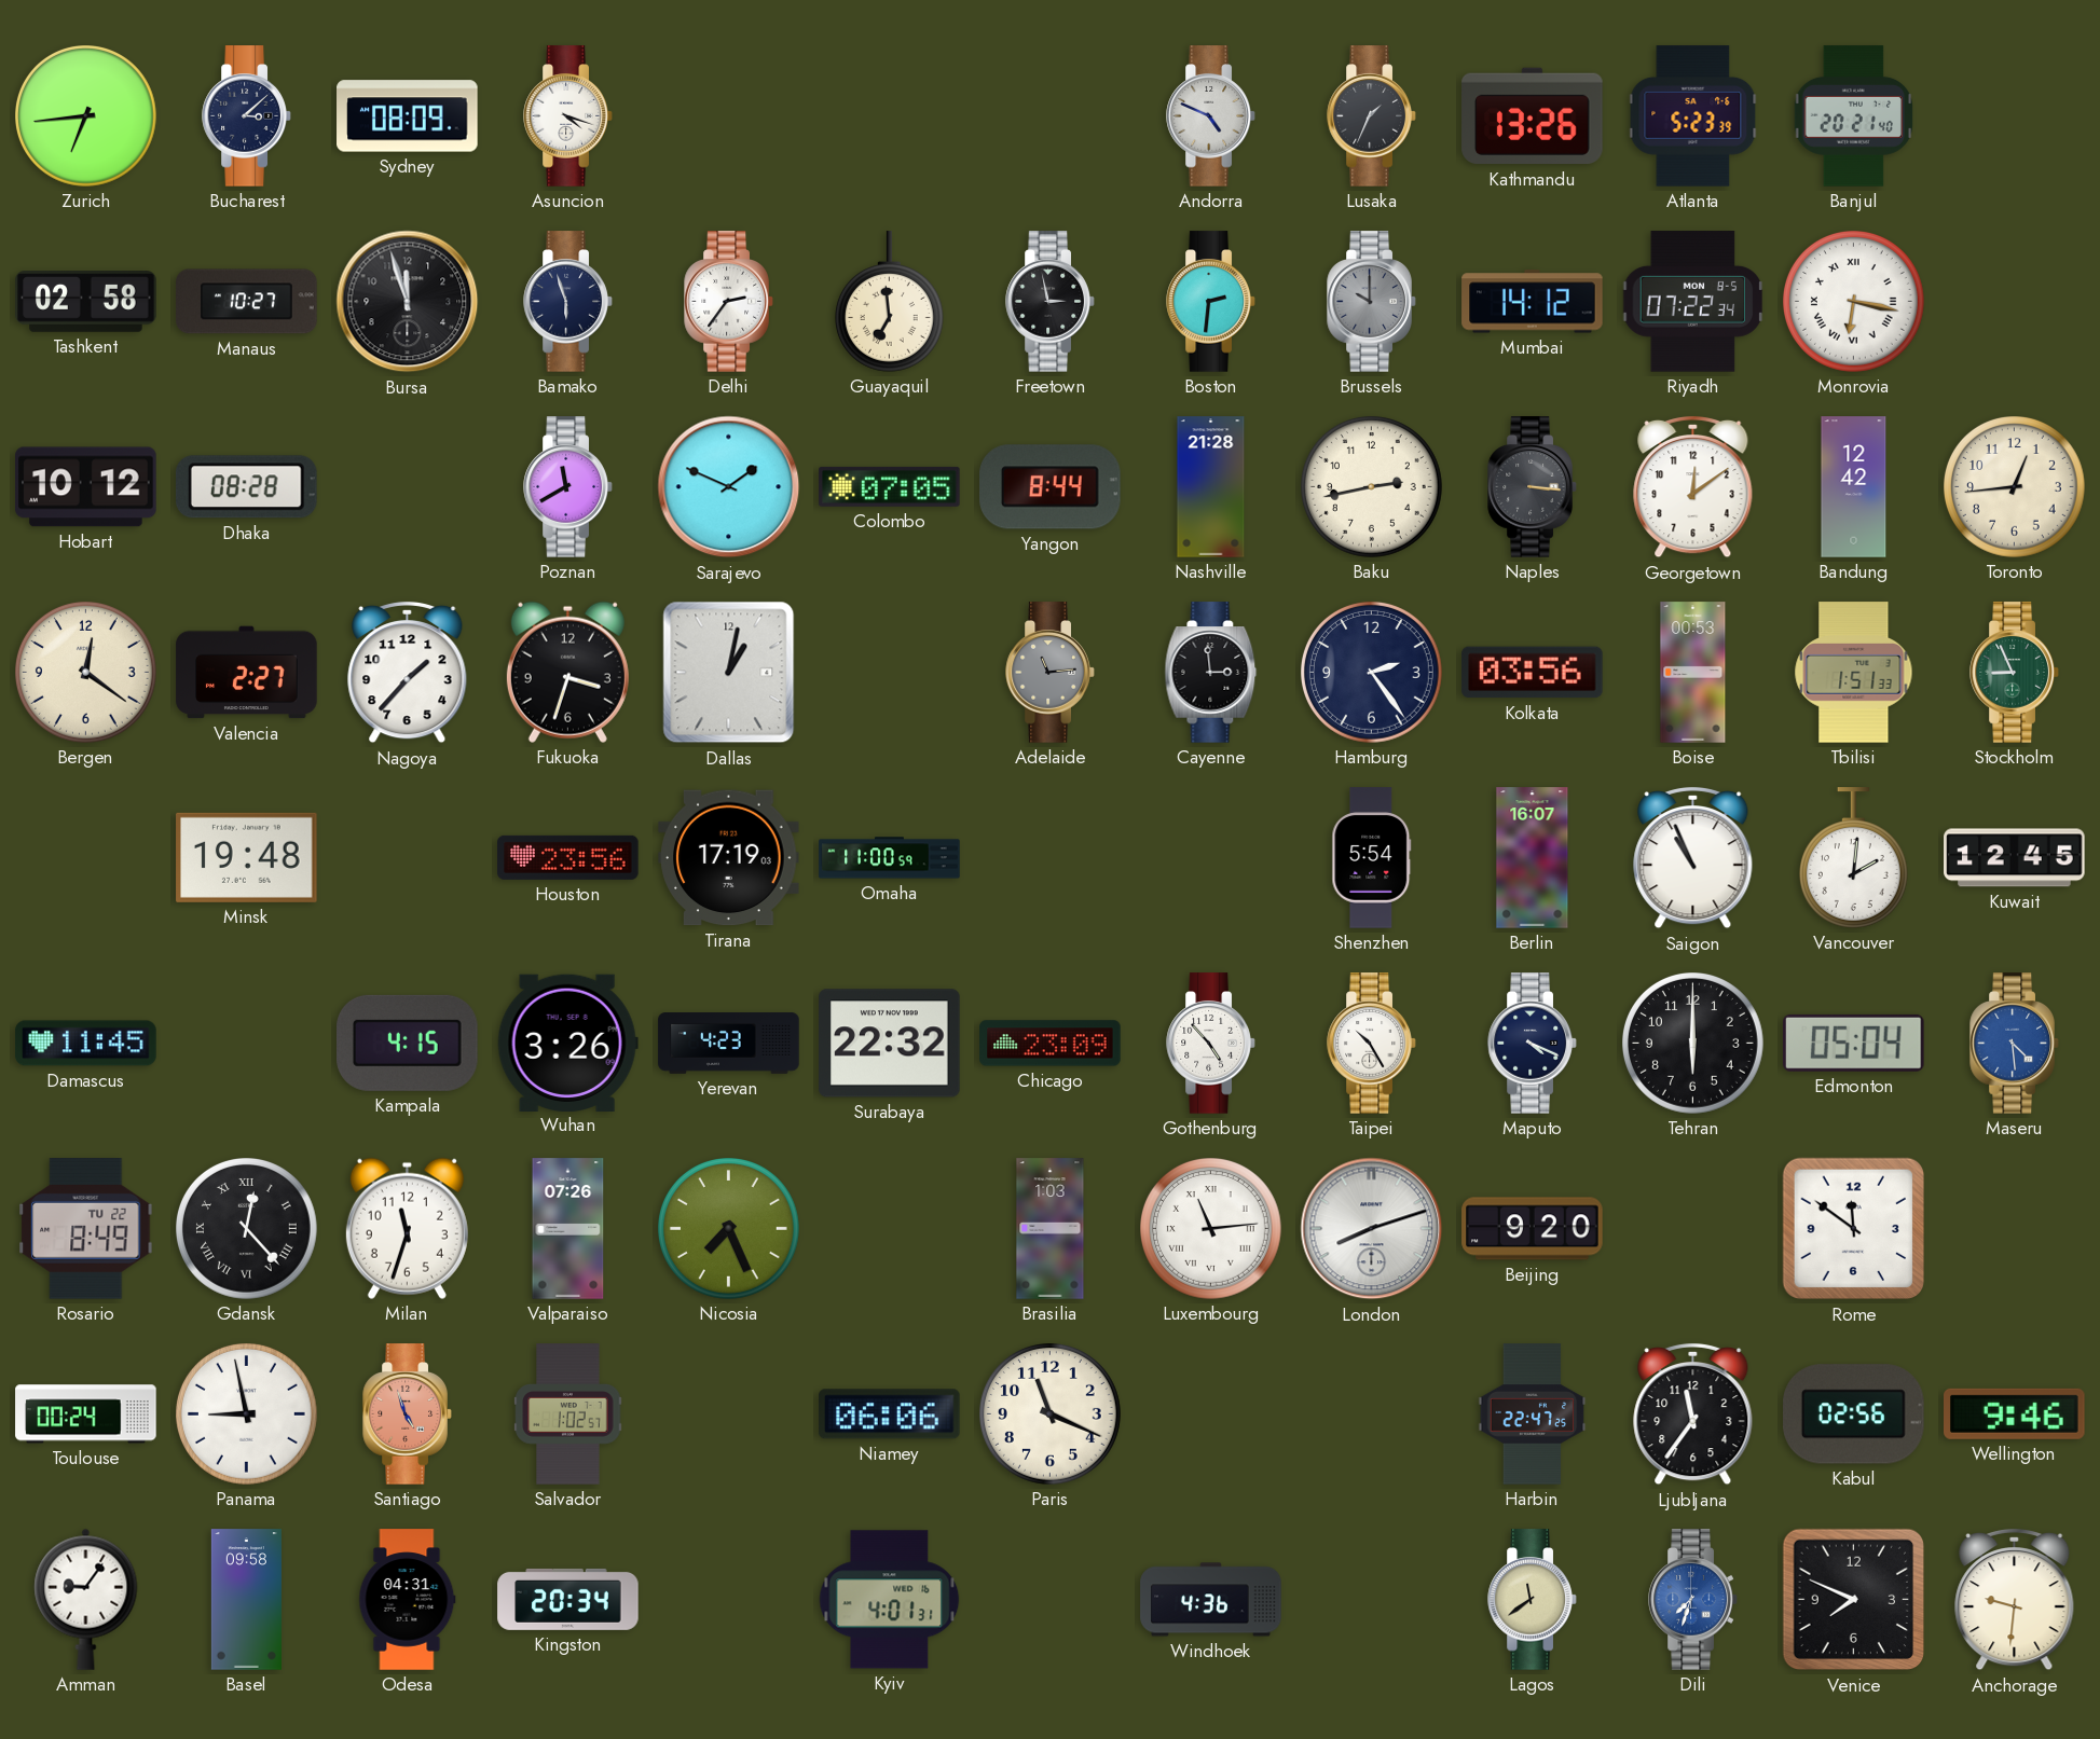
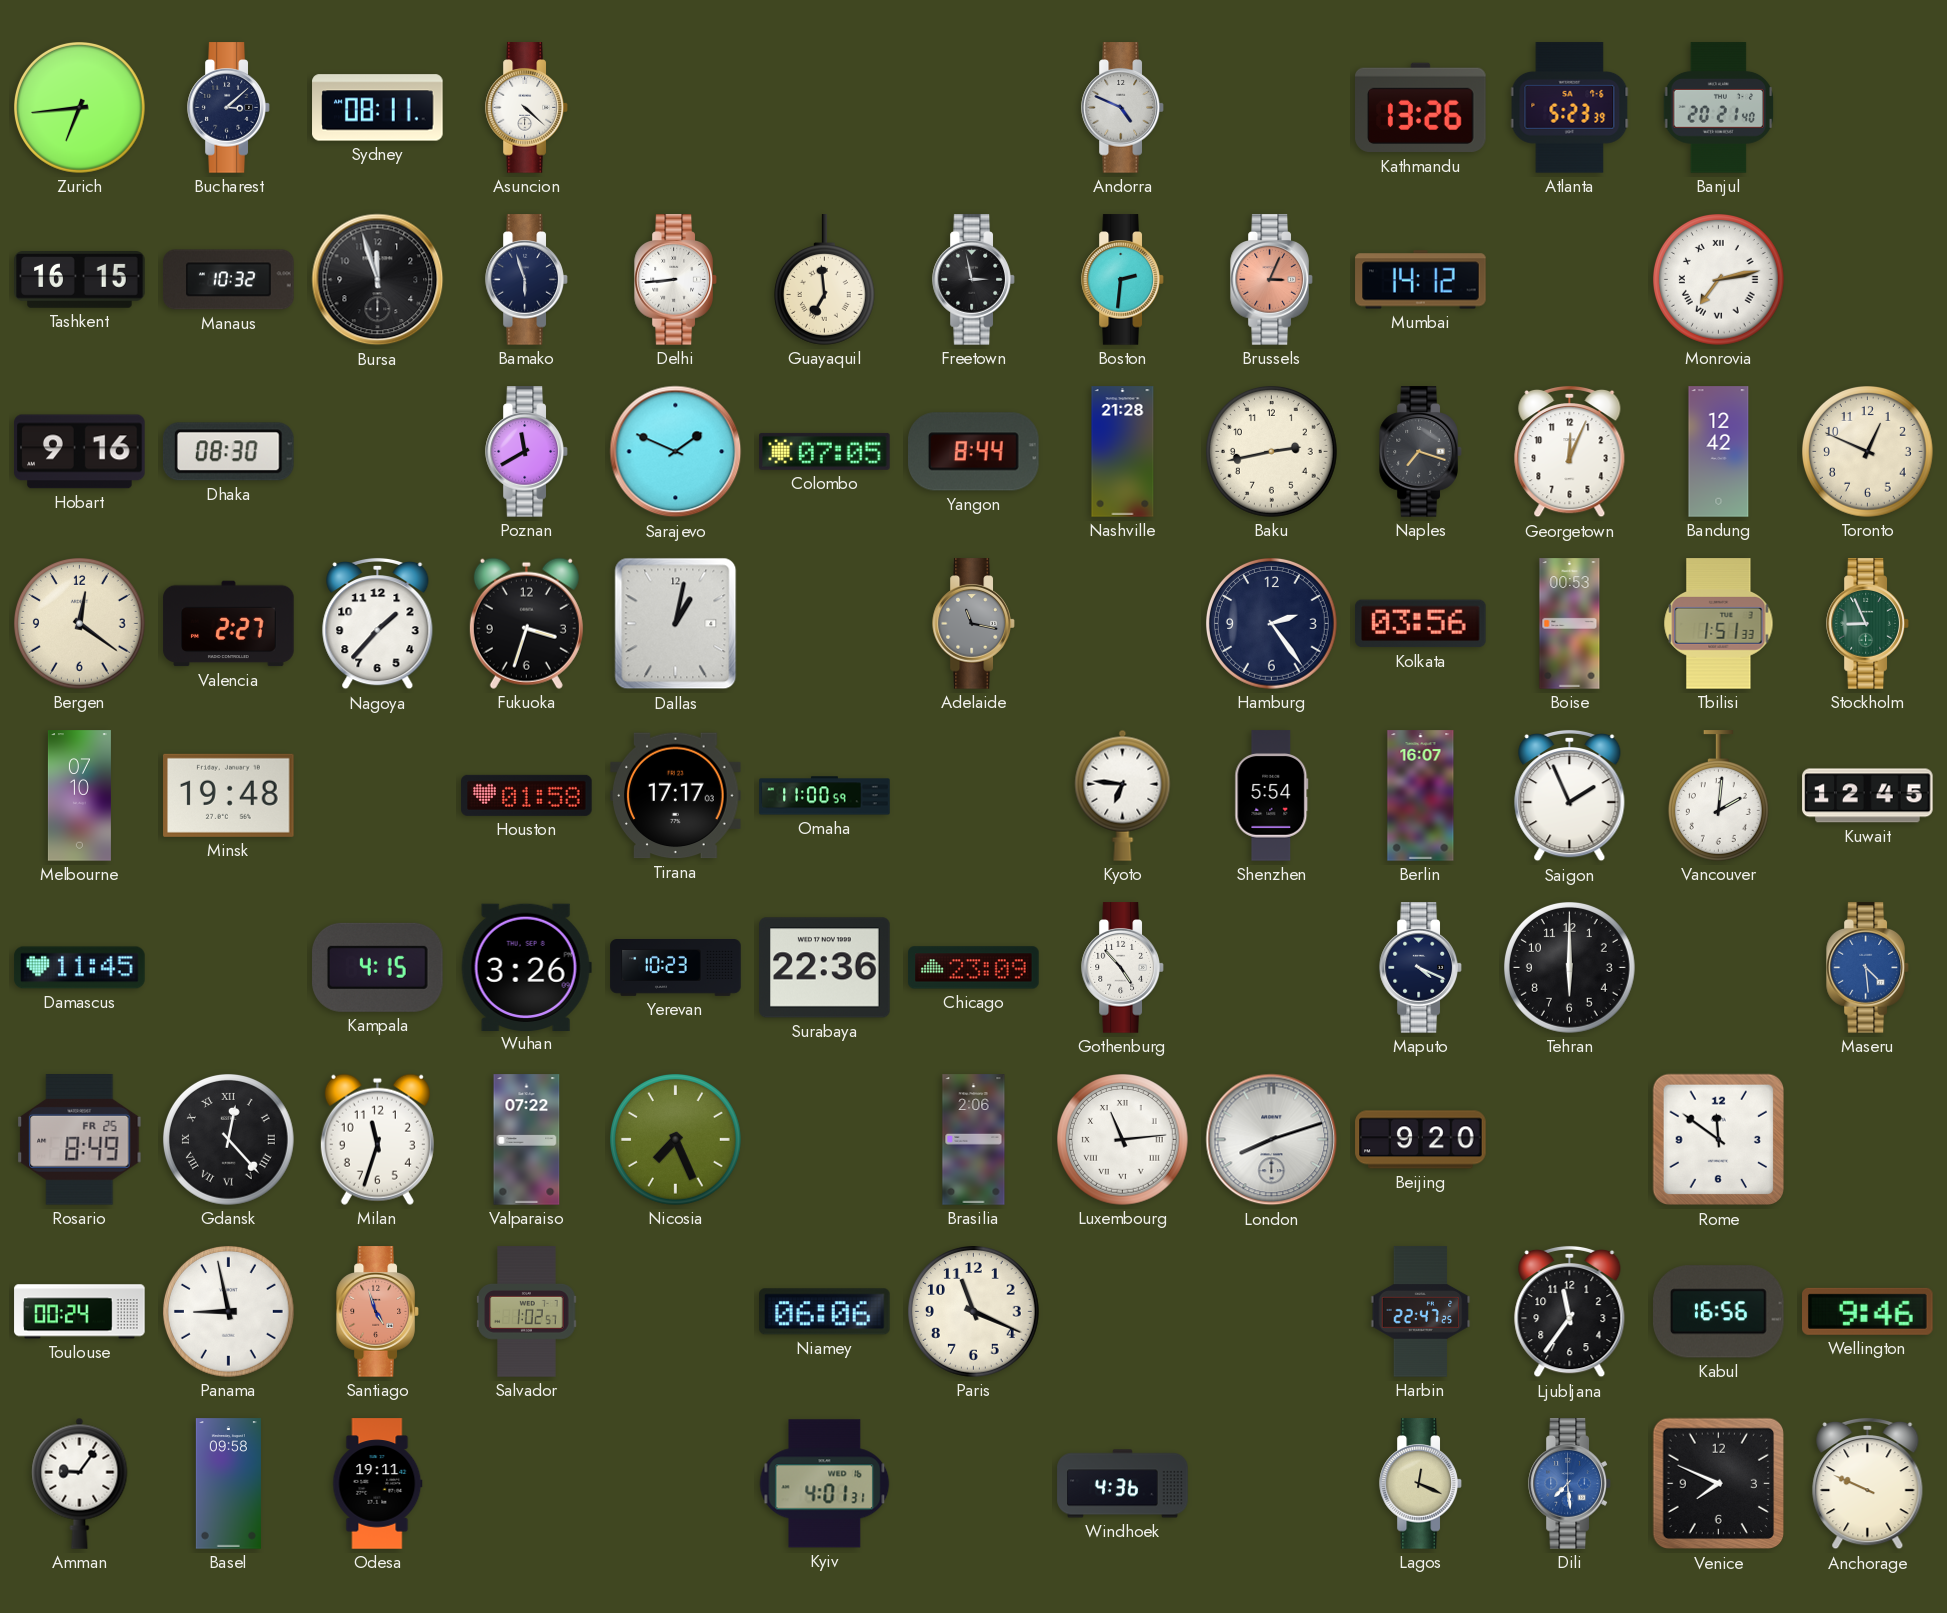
Sydney: 08:09 -> 08:11
Asuncion: 4:18 -> 4:22
Lusaka: 1:34 -> none
Tashkent: 02:58 -> 16:15
Manaus: 10:27 -> 10:32
Delhi: 2:36 -> 8:44
Brussels: 10:00 -> 3:04
Brussels dial: grey -> salmon
Riyadh: 07:22 -> none
Monrovia: 6:17 -> 7:13
Hobart: 10:12 -> 9:16
Dhaka: 08:28 -> 08:30
Naples: 3:16 -> 7:18
Georgetown: 12:09 -> 12:04
Toronto: 12:44 -> 12:49
Adelaide: 11:14 -> 11:17
Cayenne: 2:59 -> none
Melbourne: none -> 07:10
Houston: 23:56 -> 01:58
Tirana: 17:19 -> 17:17
Kyoto: none -> 6:46
Saigon: 10:56 -> 1:56
Yerevan: 4:23 -> 10:23
Surabaya: 22:32 -> 22:36
Taipei: 10:25 -> none
Edmonton: 05:04 -> none
Rosario date: TU 22 -> FR 25
Valparaiso: 07:26 -> 07:22
Brasilia: 1:03 -> 2:06
Kabul: 02:56 -> 16:56
Odesa: 04:31 -> 19:11
Kingston: 20:34 -> none
Lagos: 11:39 -> 12:19
Dili: 7:33 -> 7:29
Anchorage: 9:31 -> 9:49
